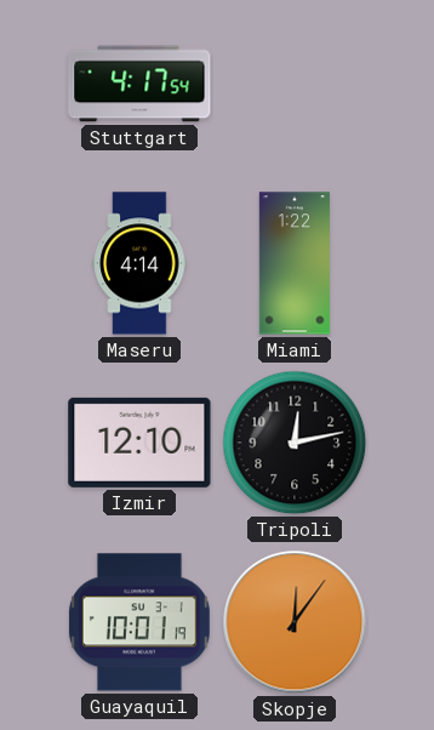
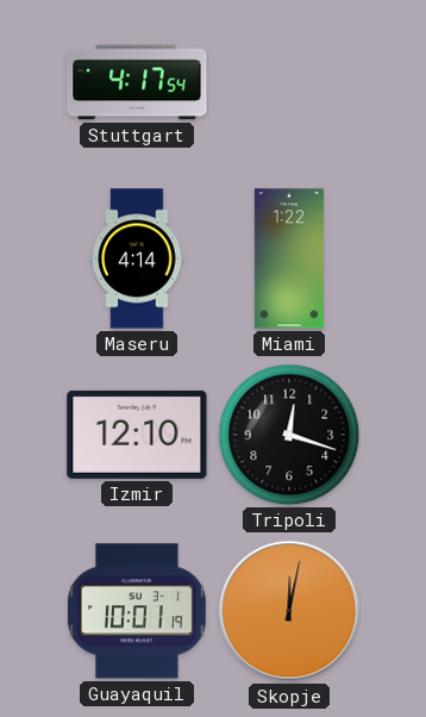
Tripoli: 12:13 -> 12:18
Skopje: 12:06 -> 12:02
